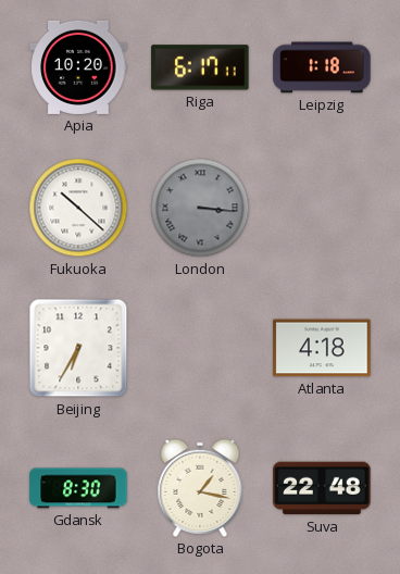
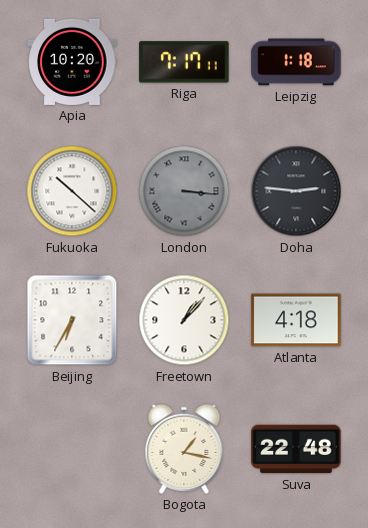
Riga: 6:17 -> 7:17
Doha: none -> 2:46
Freetown: none -> 1:07
Gdansk: 8:30 -> none
